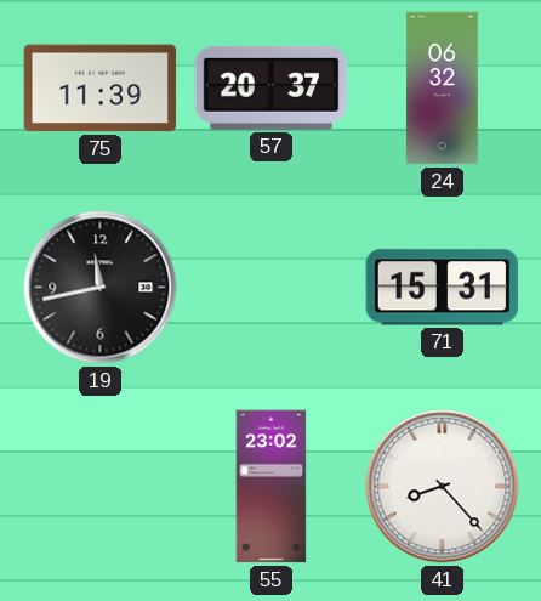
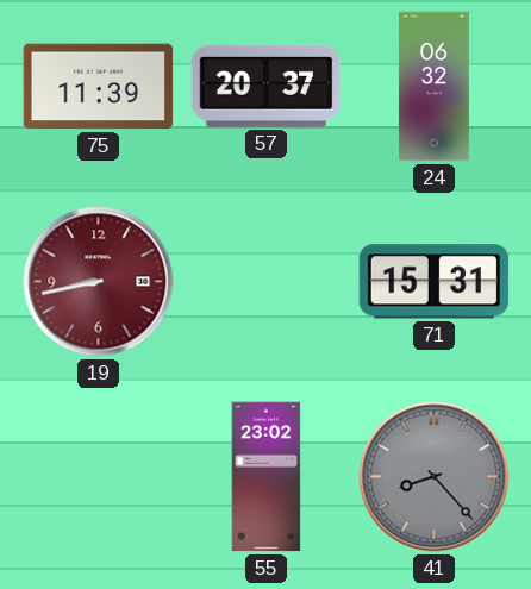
19: 11:43 -> 8:43
19 dial: black -> burgundy
41 dial: white -> grey
